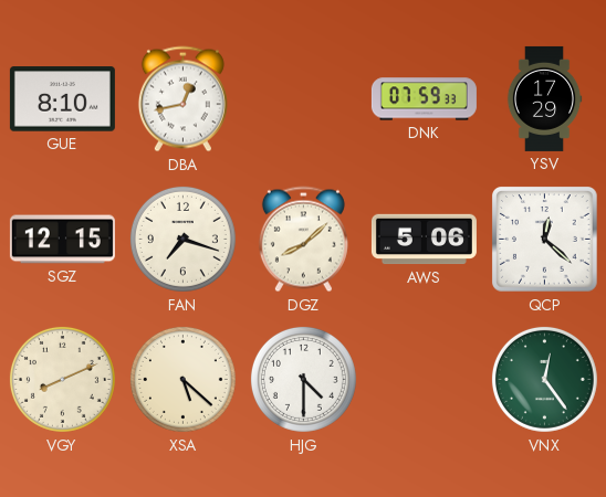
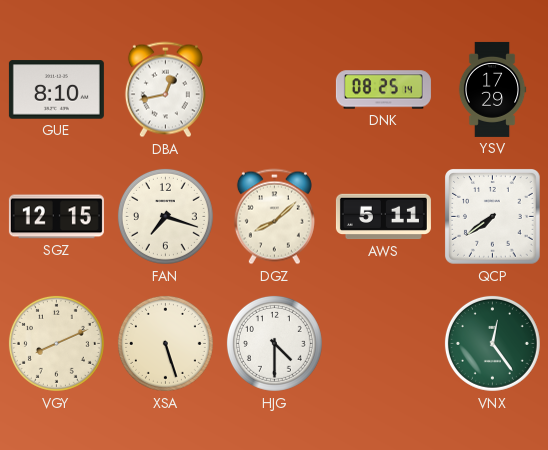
DNK: 07:59 -> 08:25
AWS: 5:06 -> 5:11
QCP: 12:22 -> 7:39
XSA: 5:22 -> 5:27
